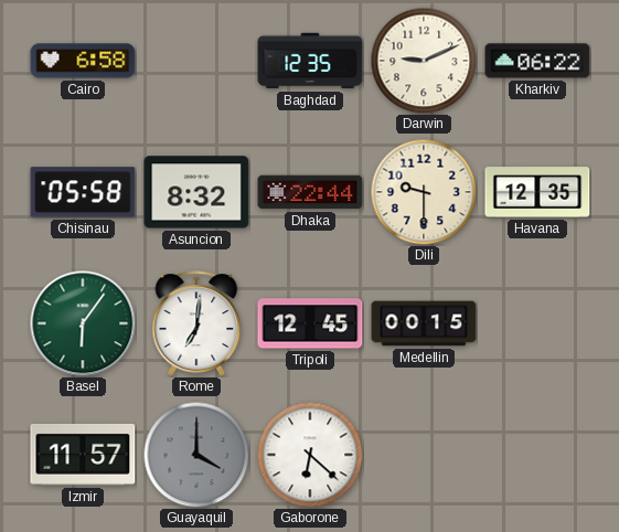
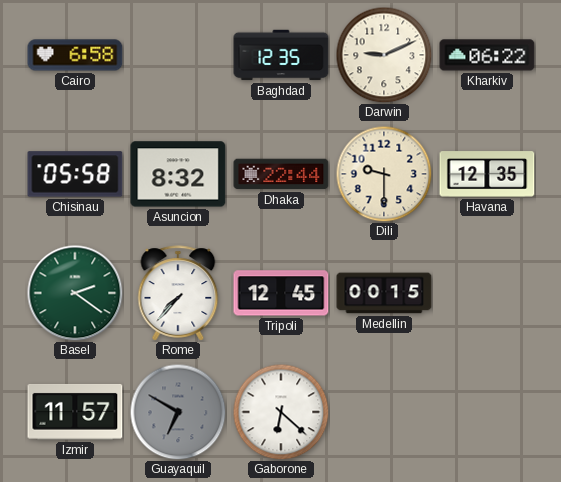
Basel: 6:06 -> 2:21
Rome: 7:01 -> 7:37
Guayaquil: 4:00 -> 6:50
